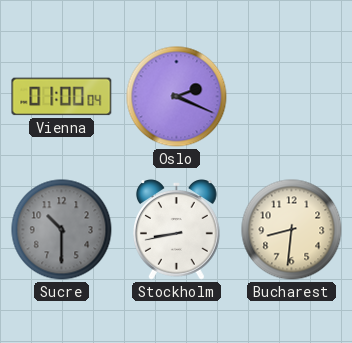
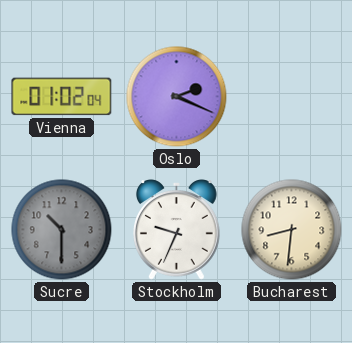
Vienna: 01:00 -> 01:02
Stockholm: 8:43 -> 9:34
